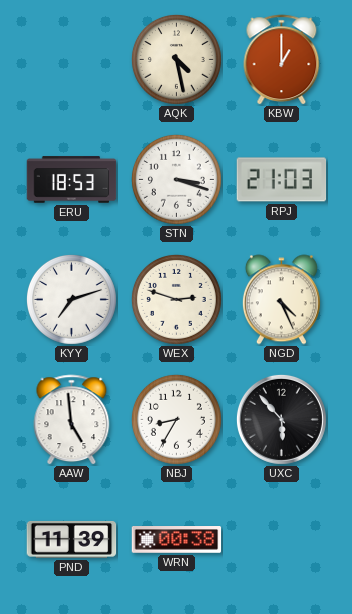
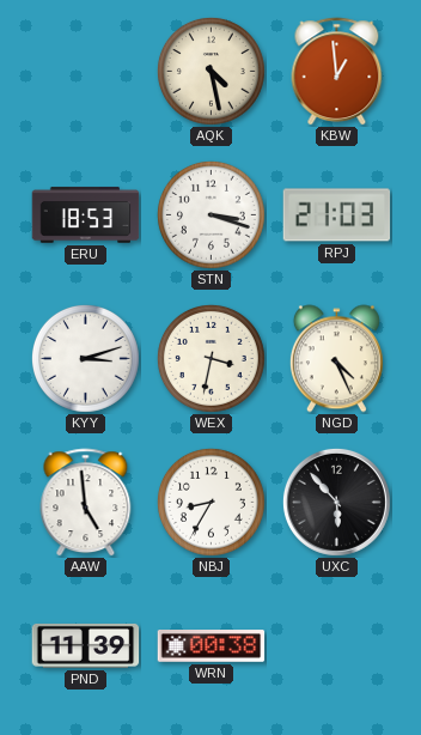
KBW: 1:00 -> 12:59
KYY: 7:12 -> 3:12
WEX: 2:48 -> 3:32
